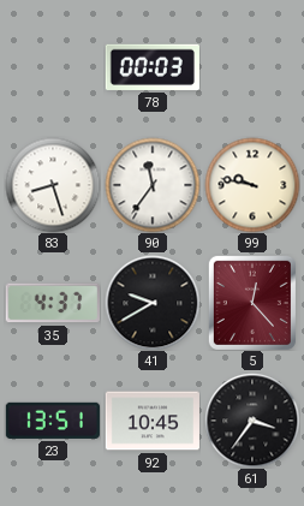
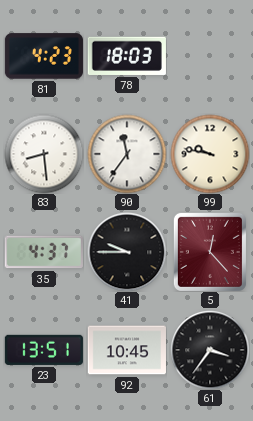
81: none -> 4:23
78: 00:03 -> 18:03
83: 8:27 -> 8:29
41: 9:40 -> 9:45
